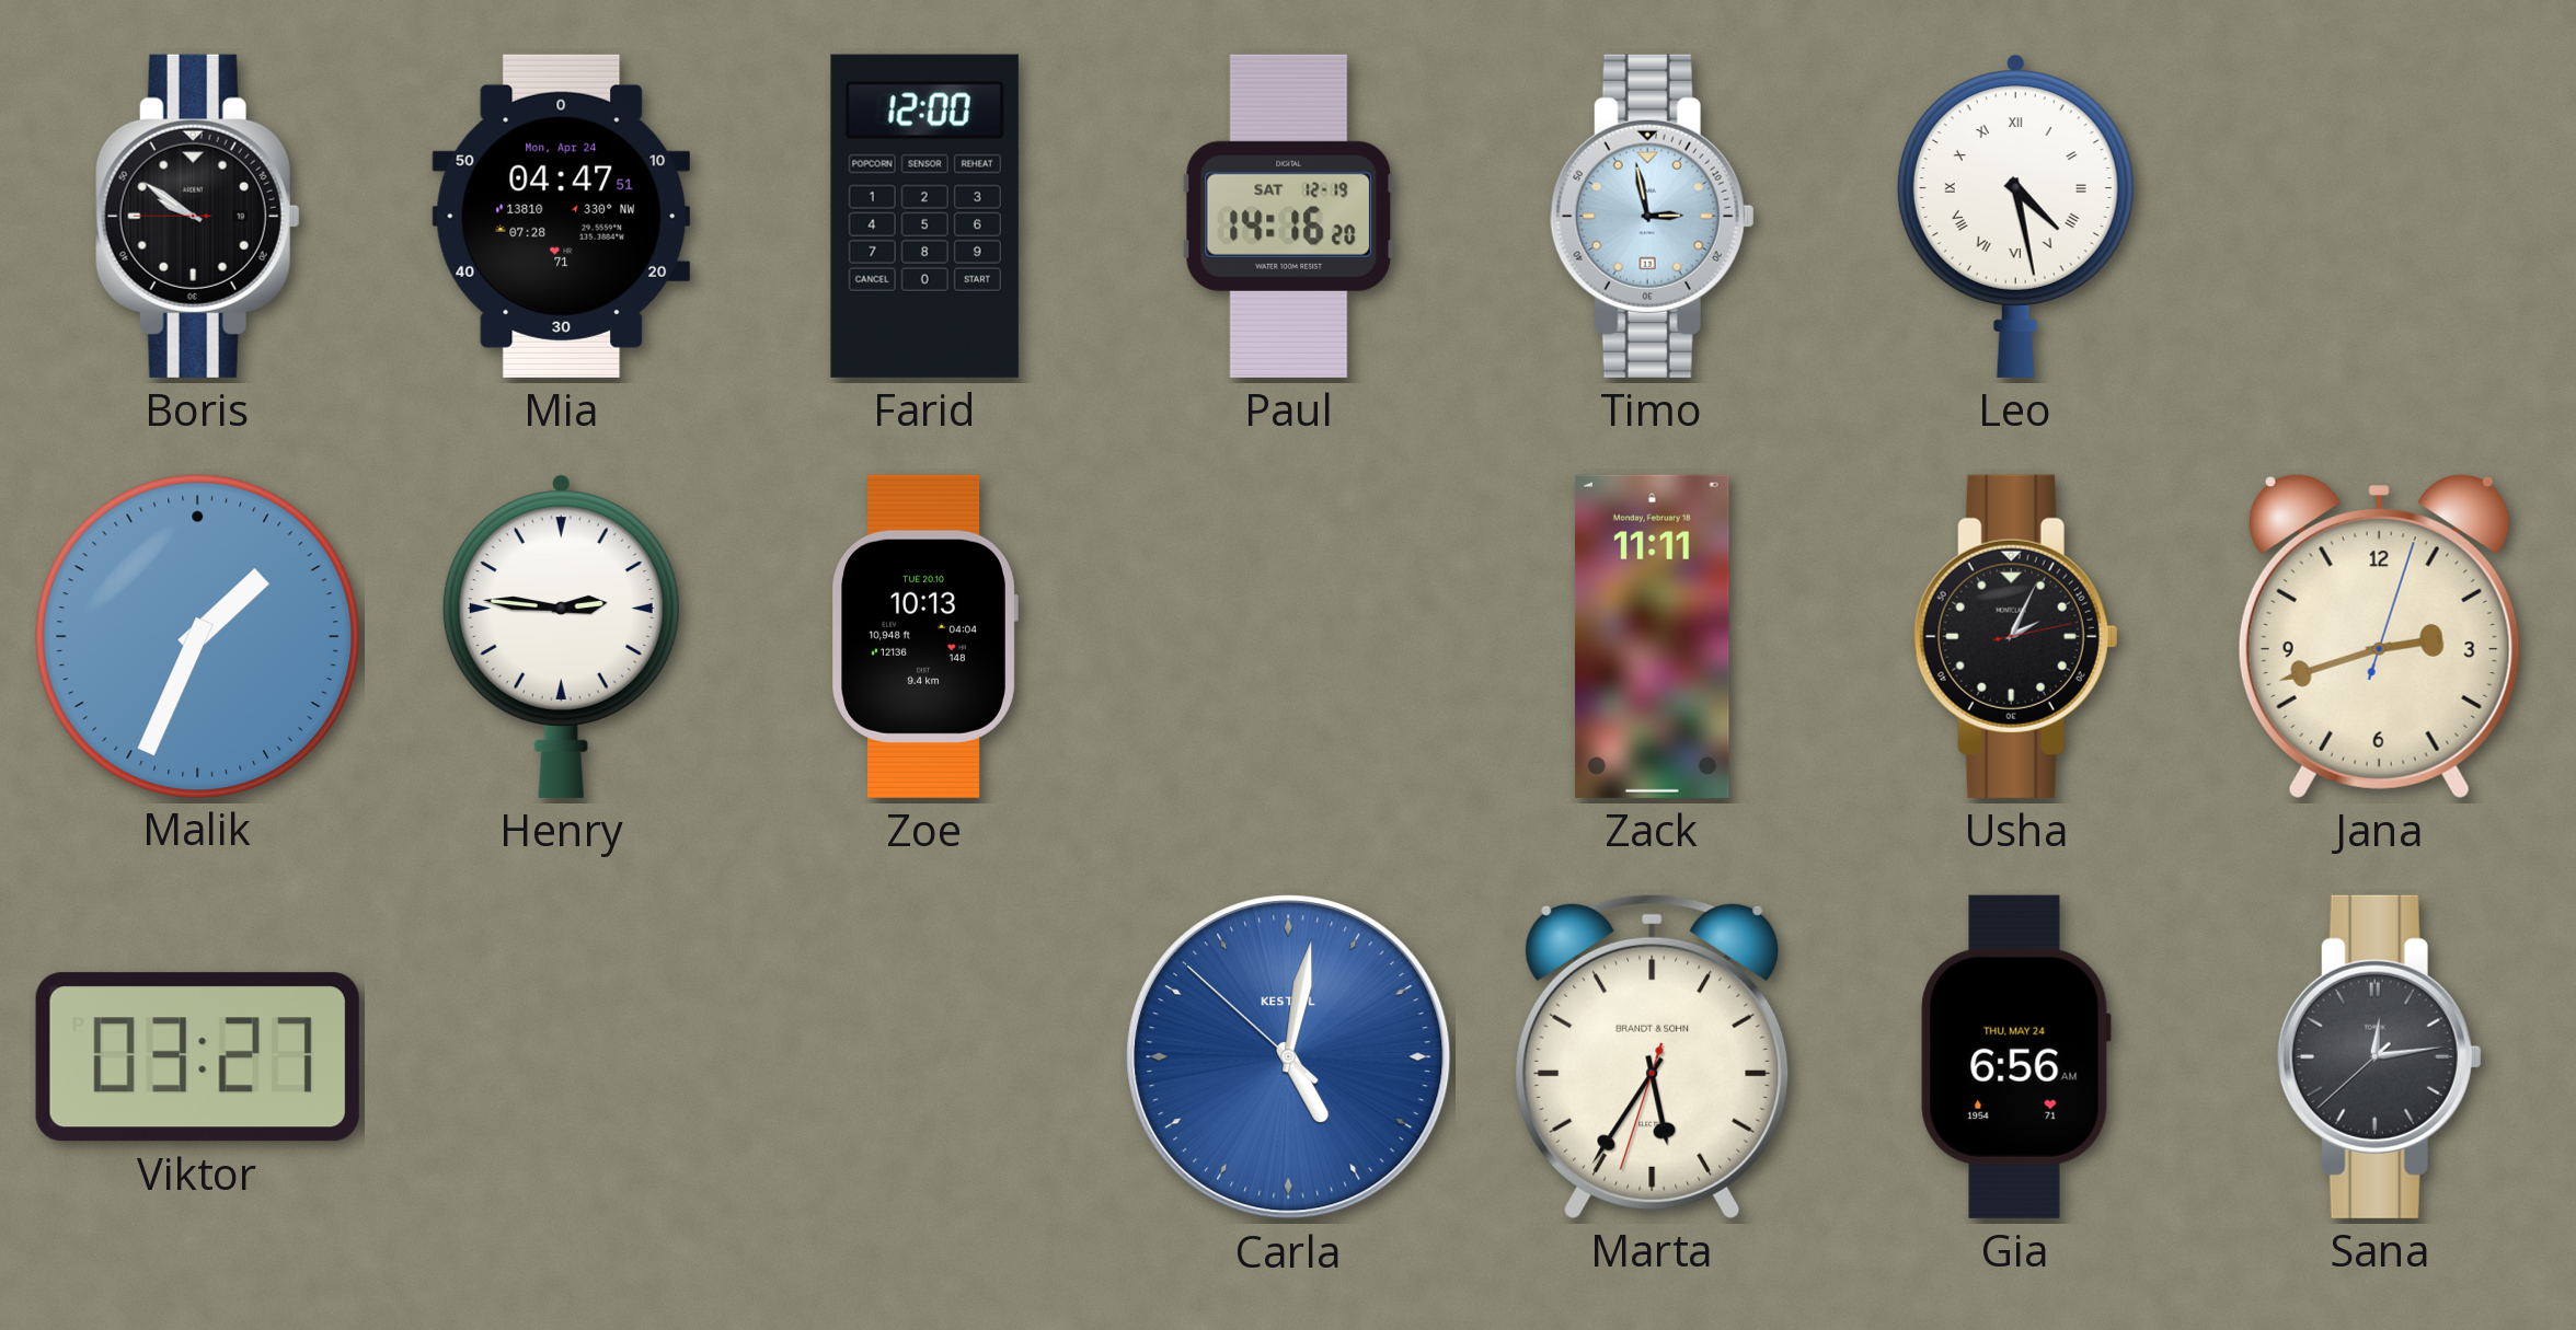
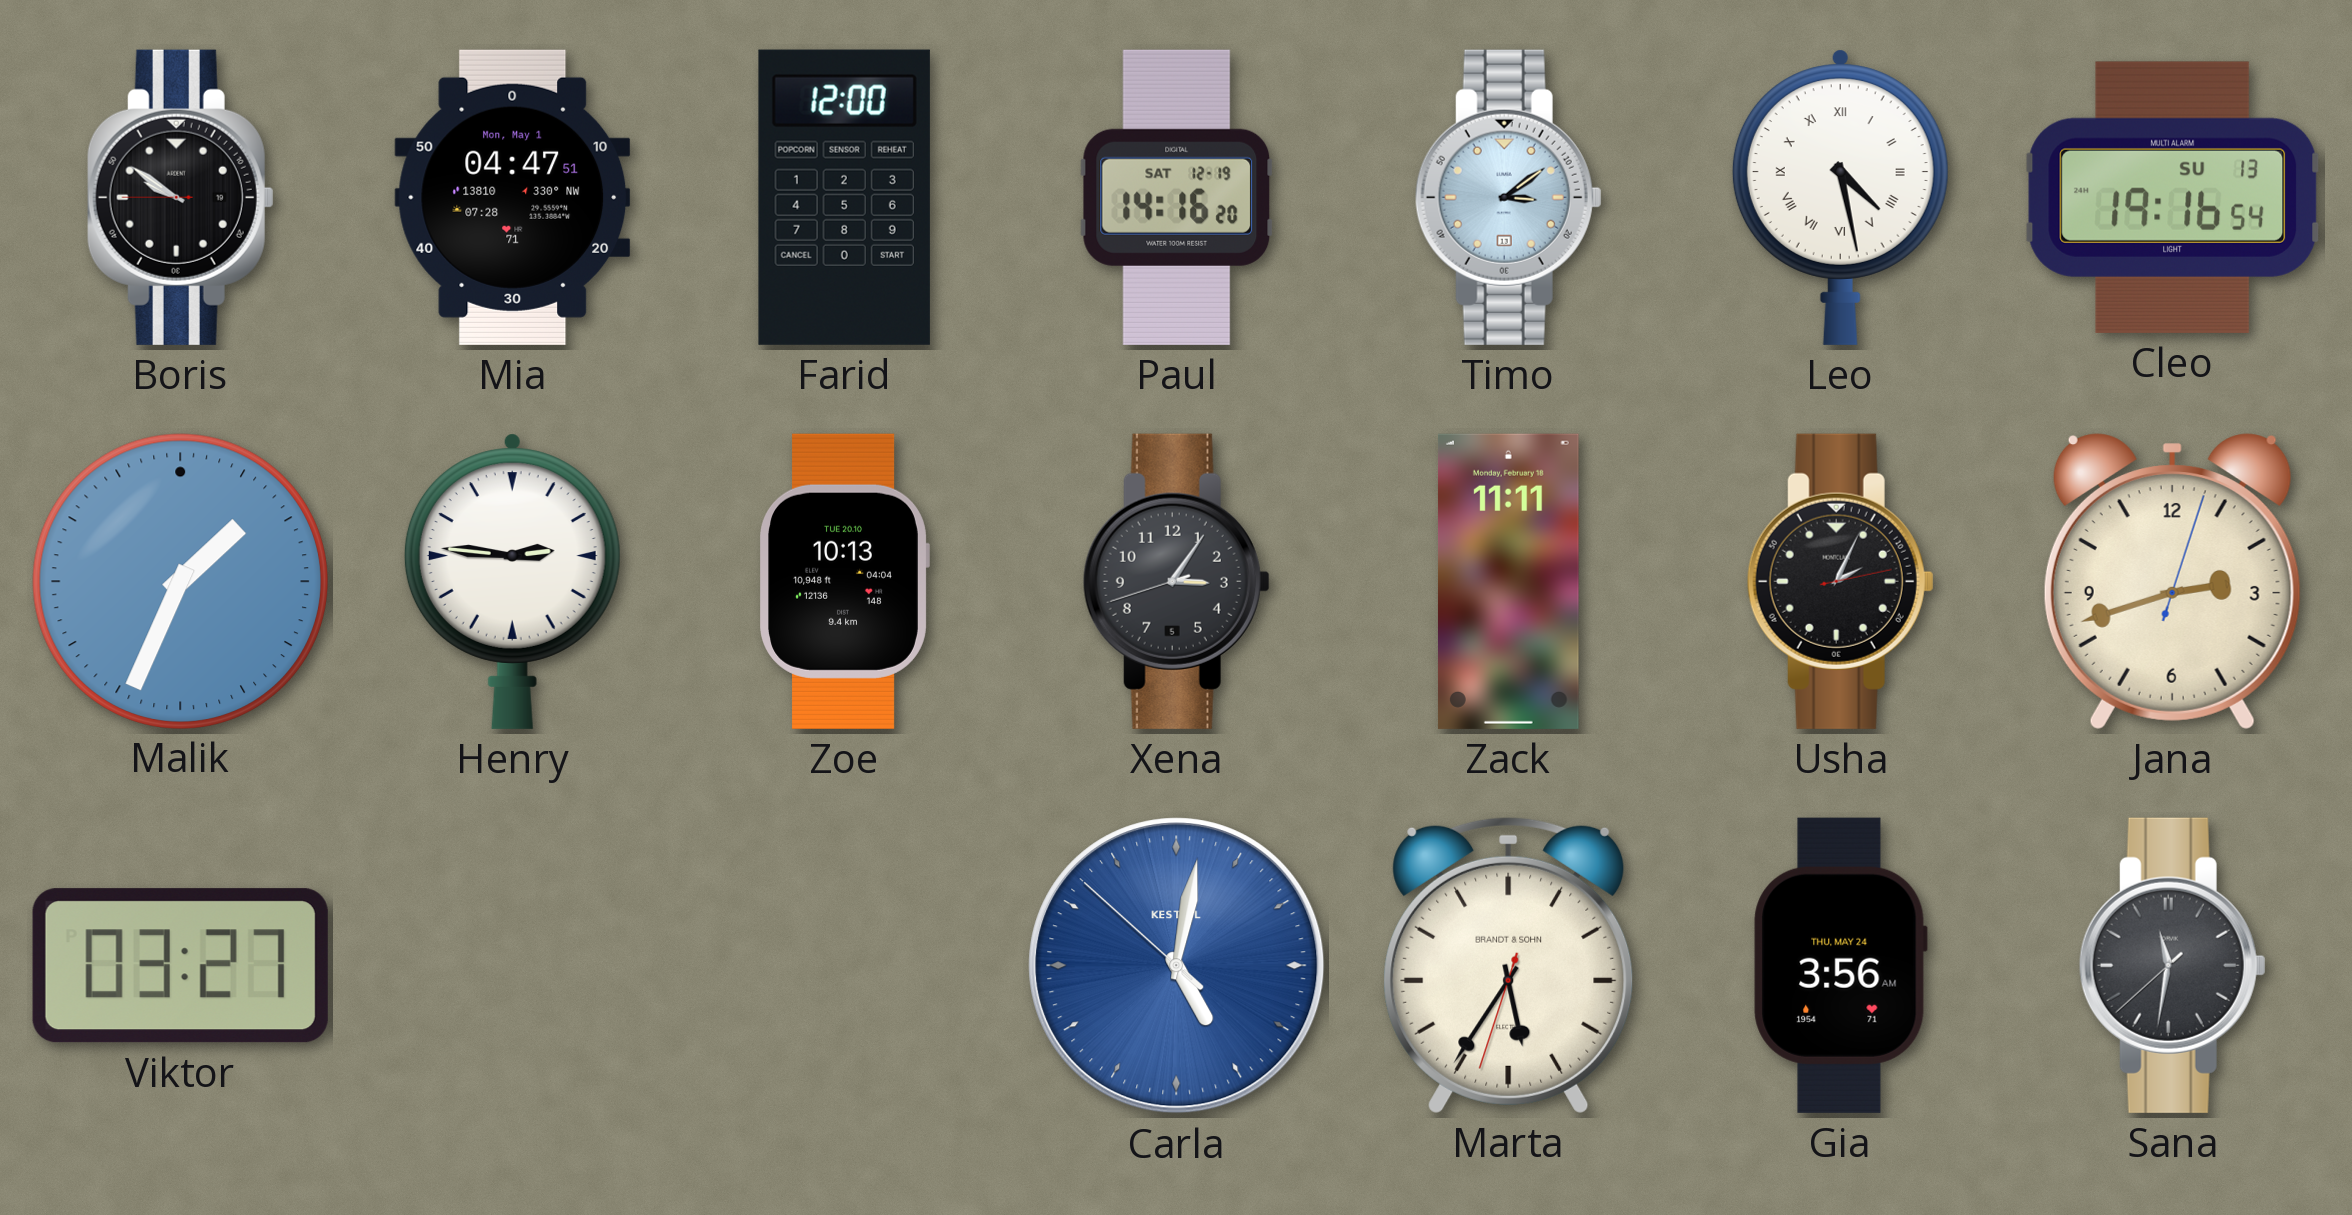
Mia date: Mon, Apr 24 -> Mon, May 1
Timo: 2:58 -> 3:09
Cleo: none -> 19:16
Xena: none -> 3:05
Gia: 6:56 -> 3:56
Sana: 12:13 -> 11:31
